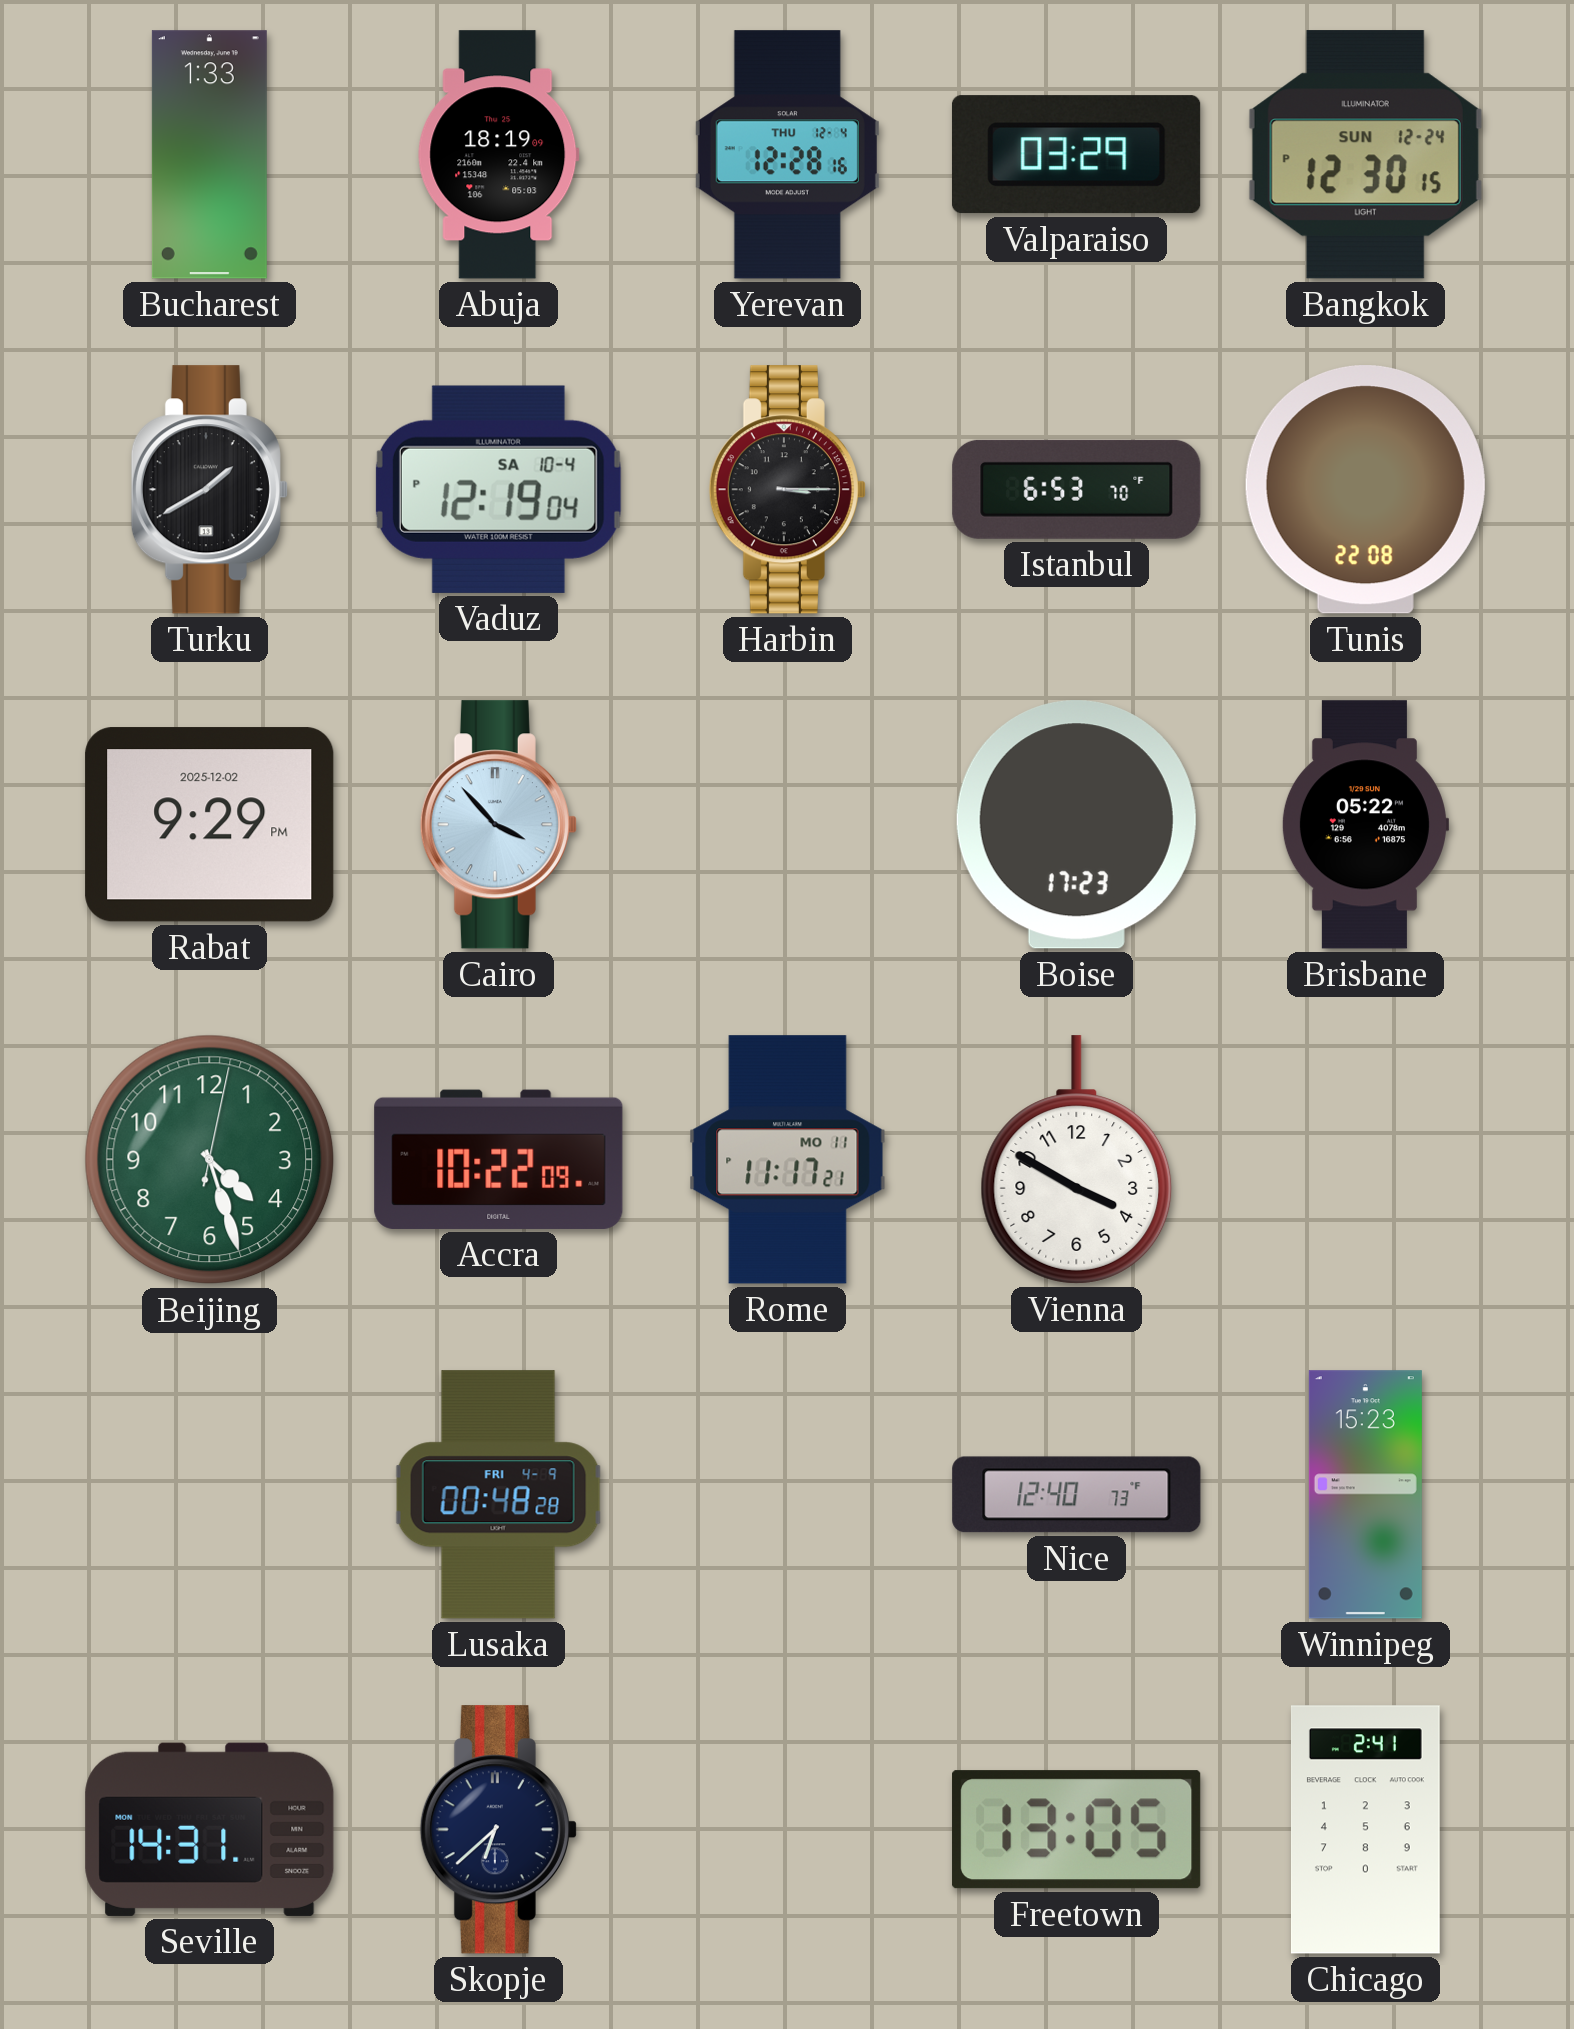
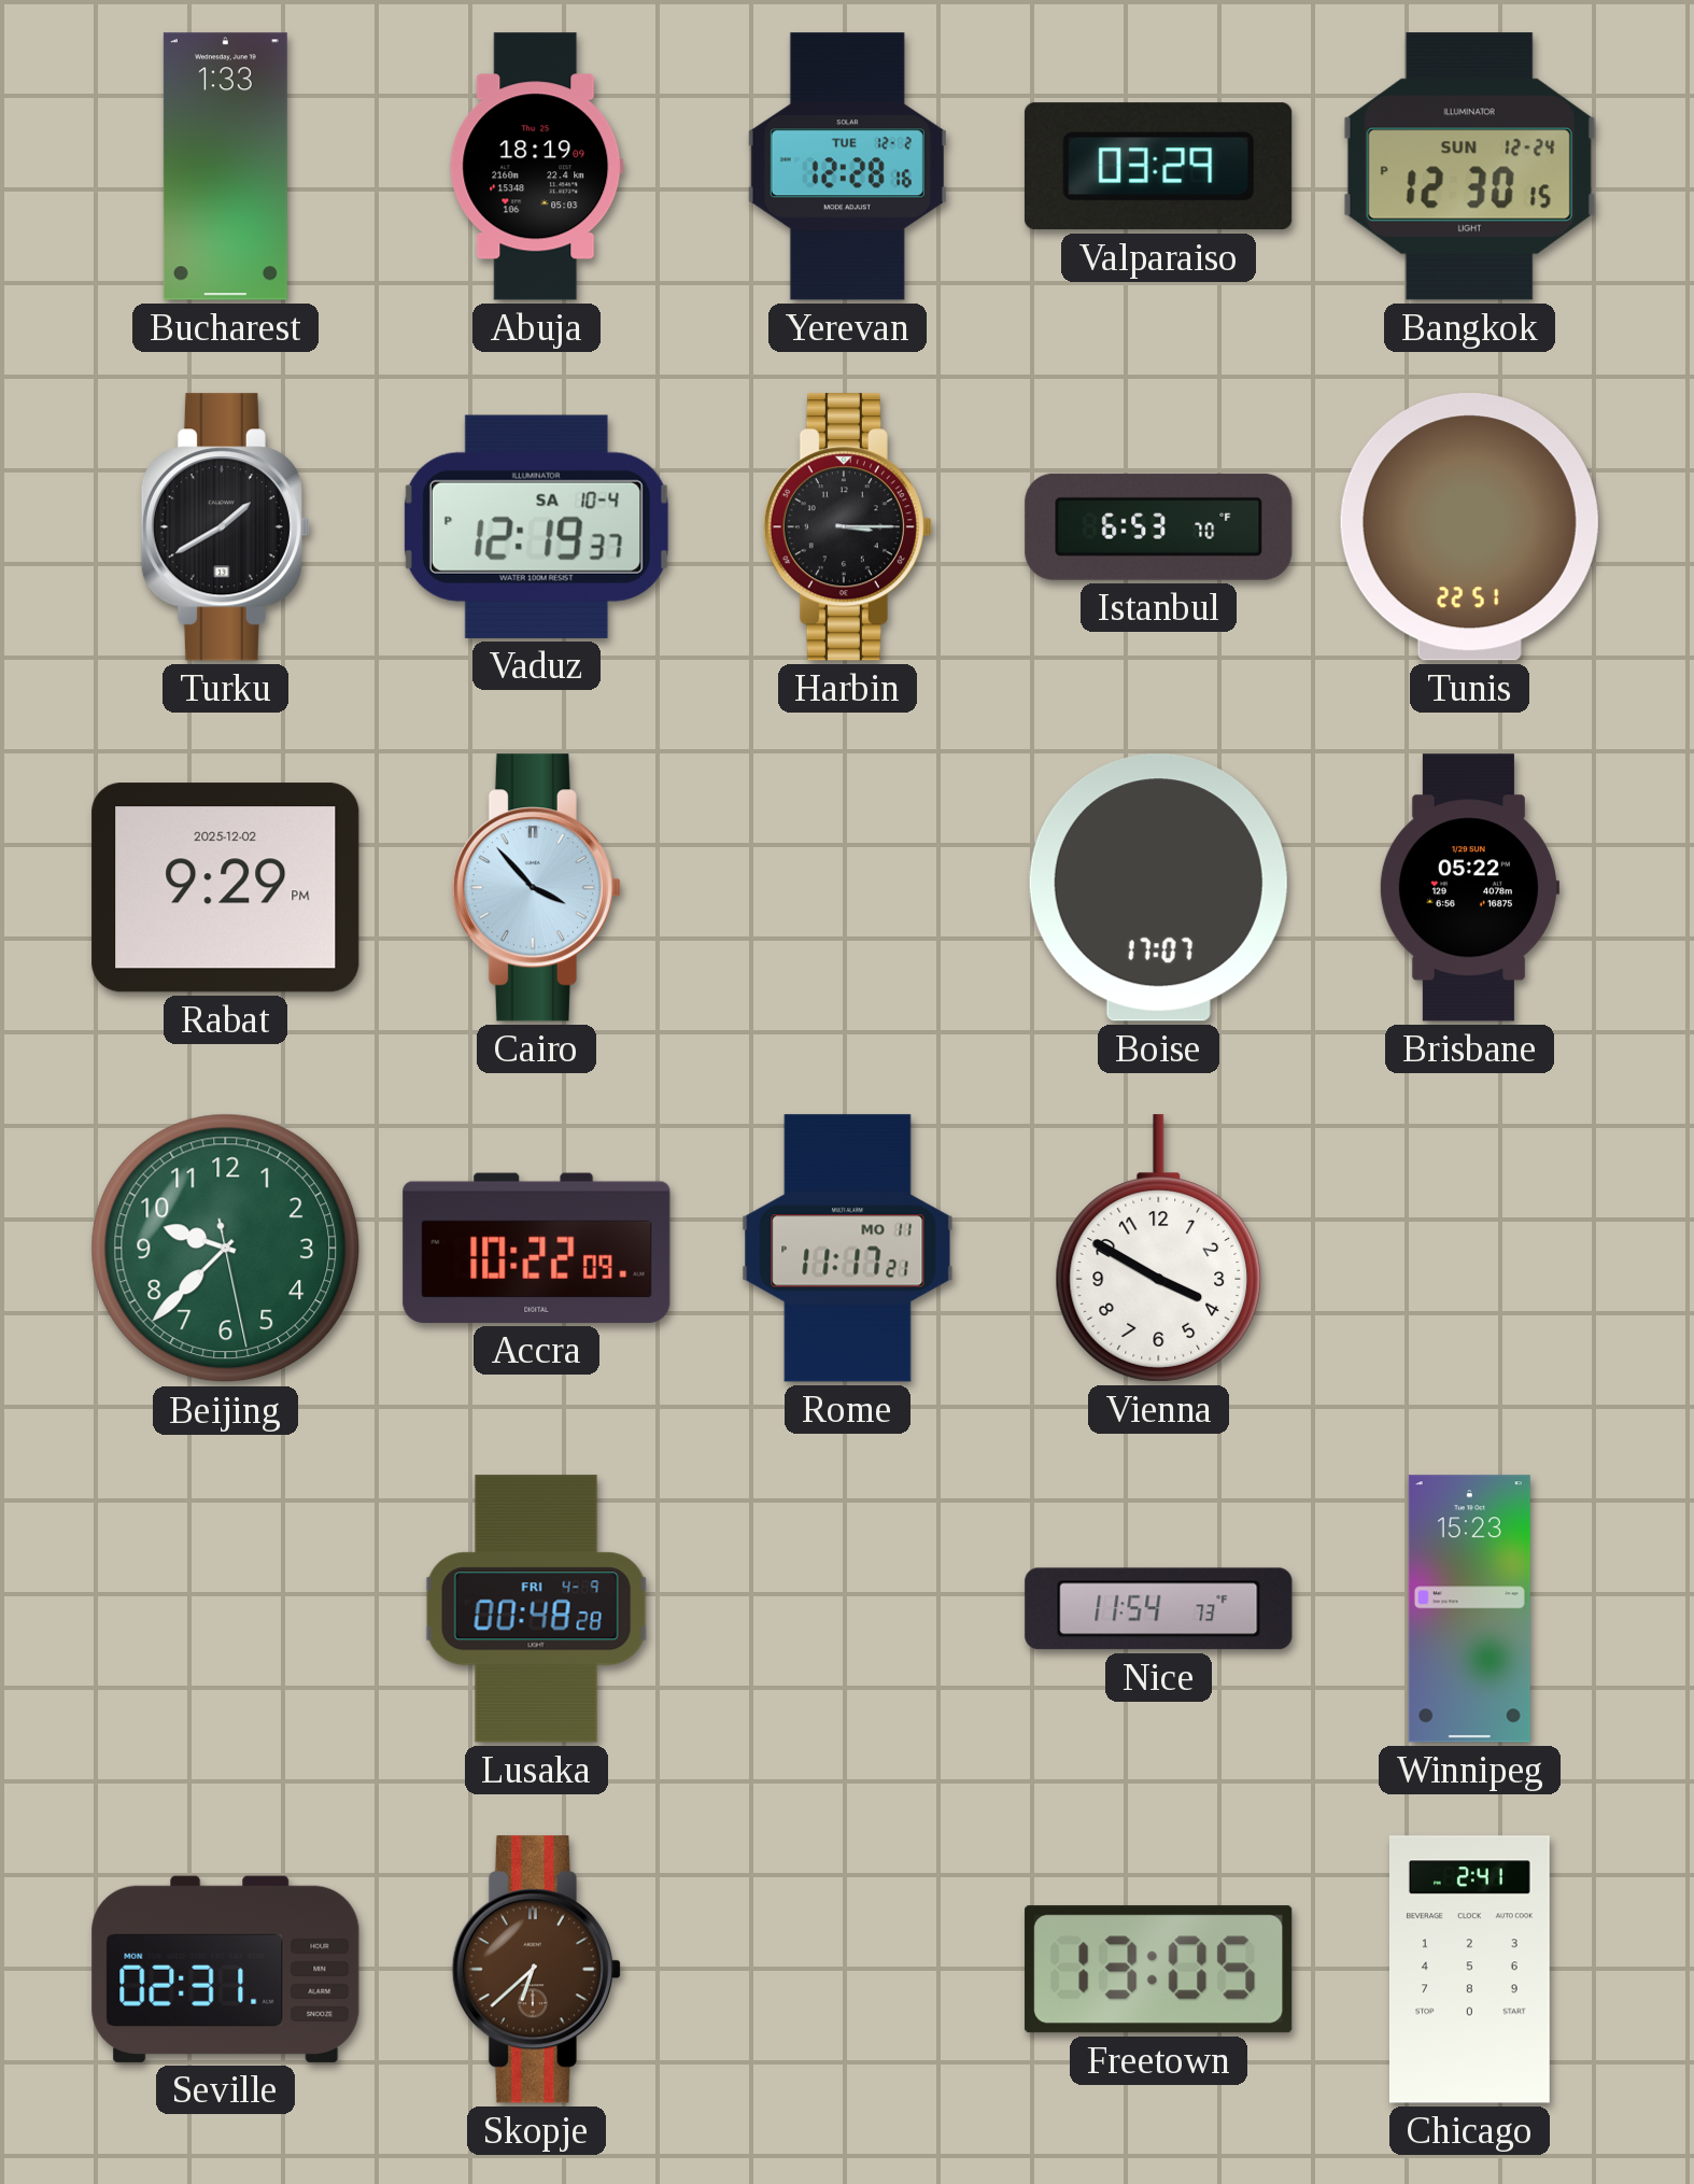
Yerevan date: THU 12-4 -> TUE 12-2
Vaduz: 12:19:04 PM -> 12:19:37 PM
Tunis: 22:08 -> 22:51
Boise: 17:23 -> 17:07
Beijing: 4:27 -> 9:37
Nice: 12:40 -> 11:54
Seville: 14:31 -> 02:31
Skopje dial: navy -> brown
